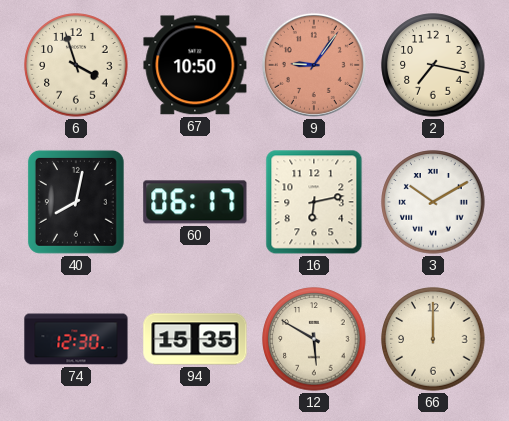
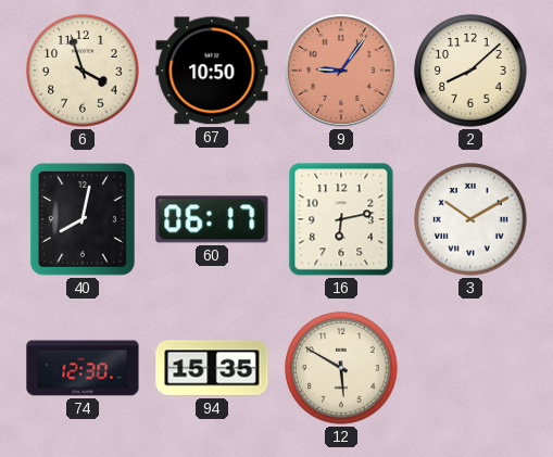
2: 7:17 -> 8:08
66: 12:00 -> none
